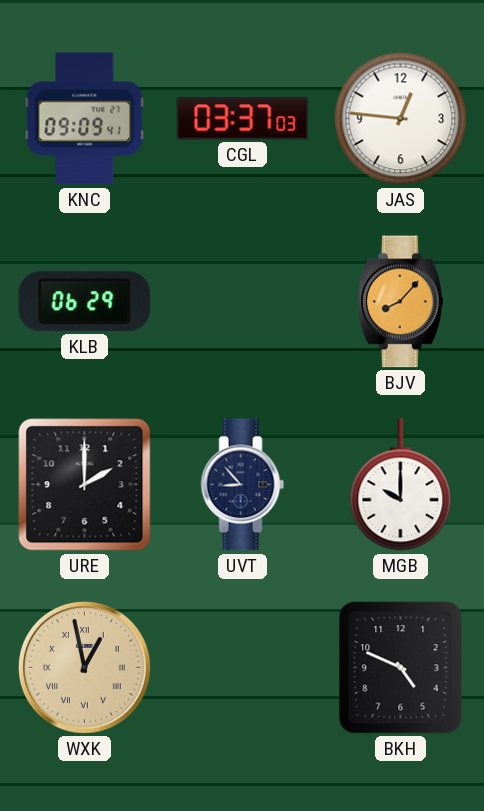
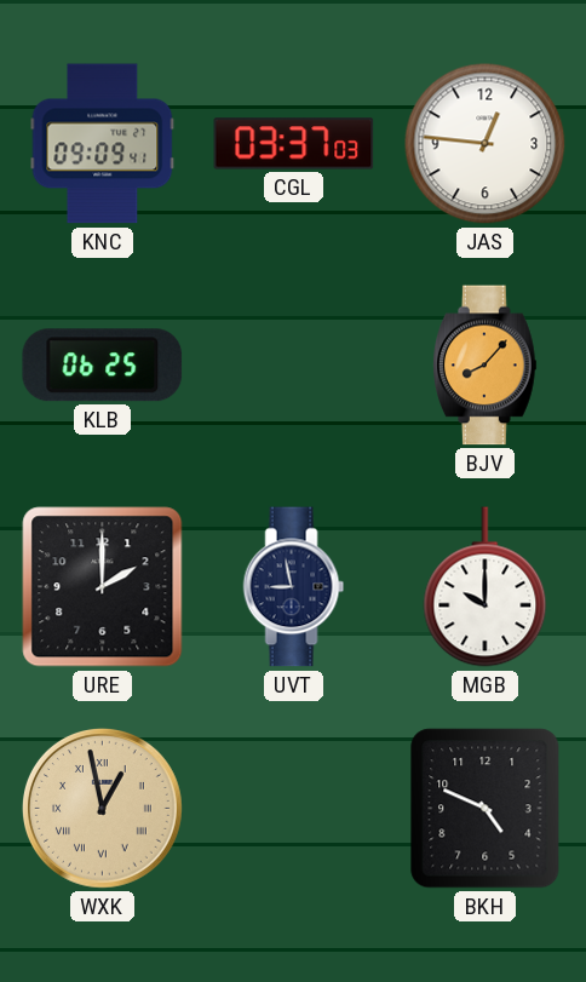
KLB: 06:29 -> 06:25
UVT: 8:53 -> 8:58
